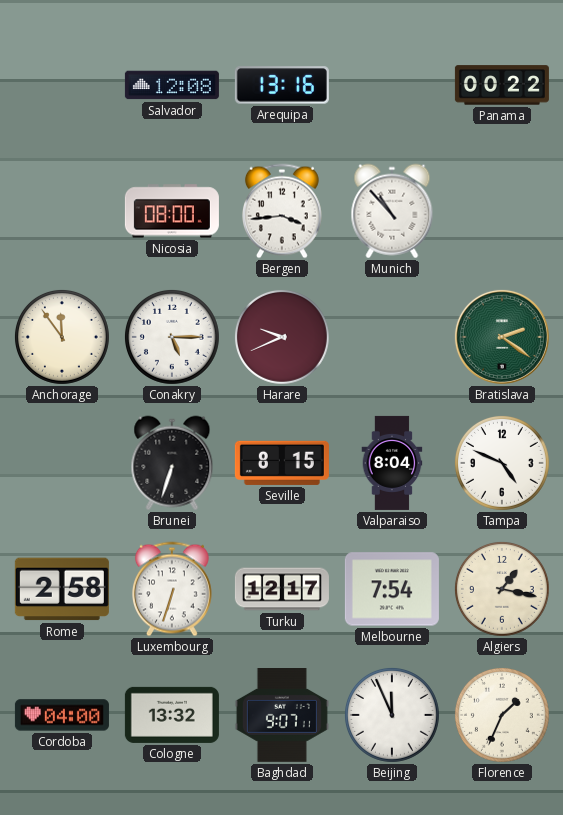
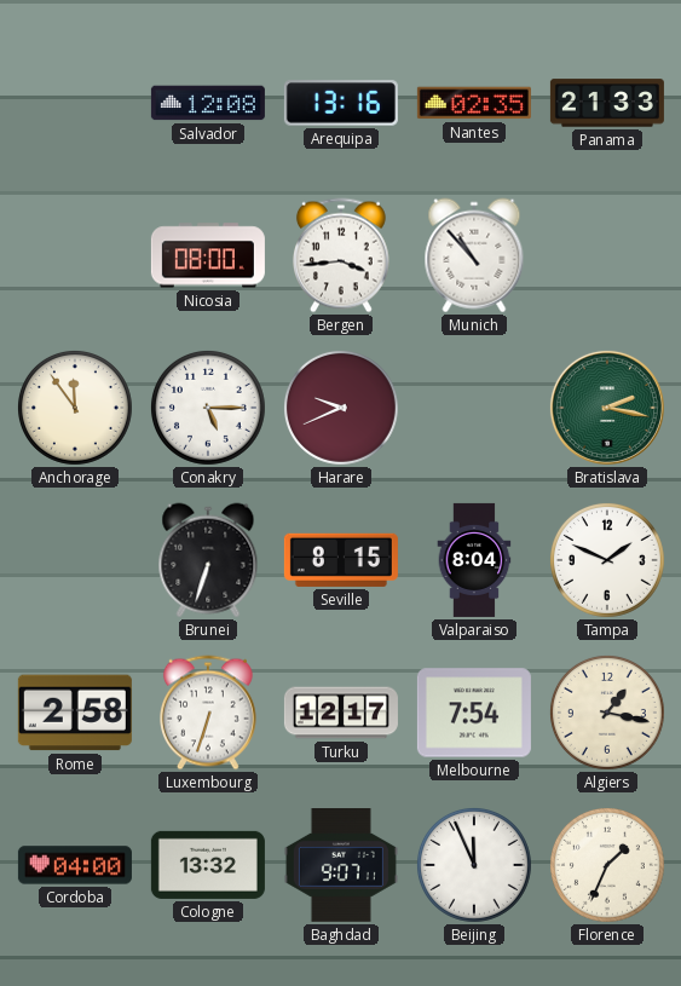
Nantes: none -> 02:35
Panama: 00:22 -> 21:33
Bratislava: 2:21 -> 2:17
Tampa: 4:49 -> 1:49
